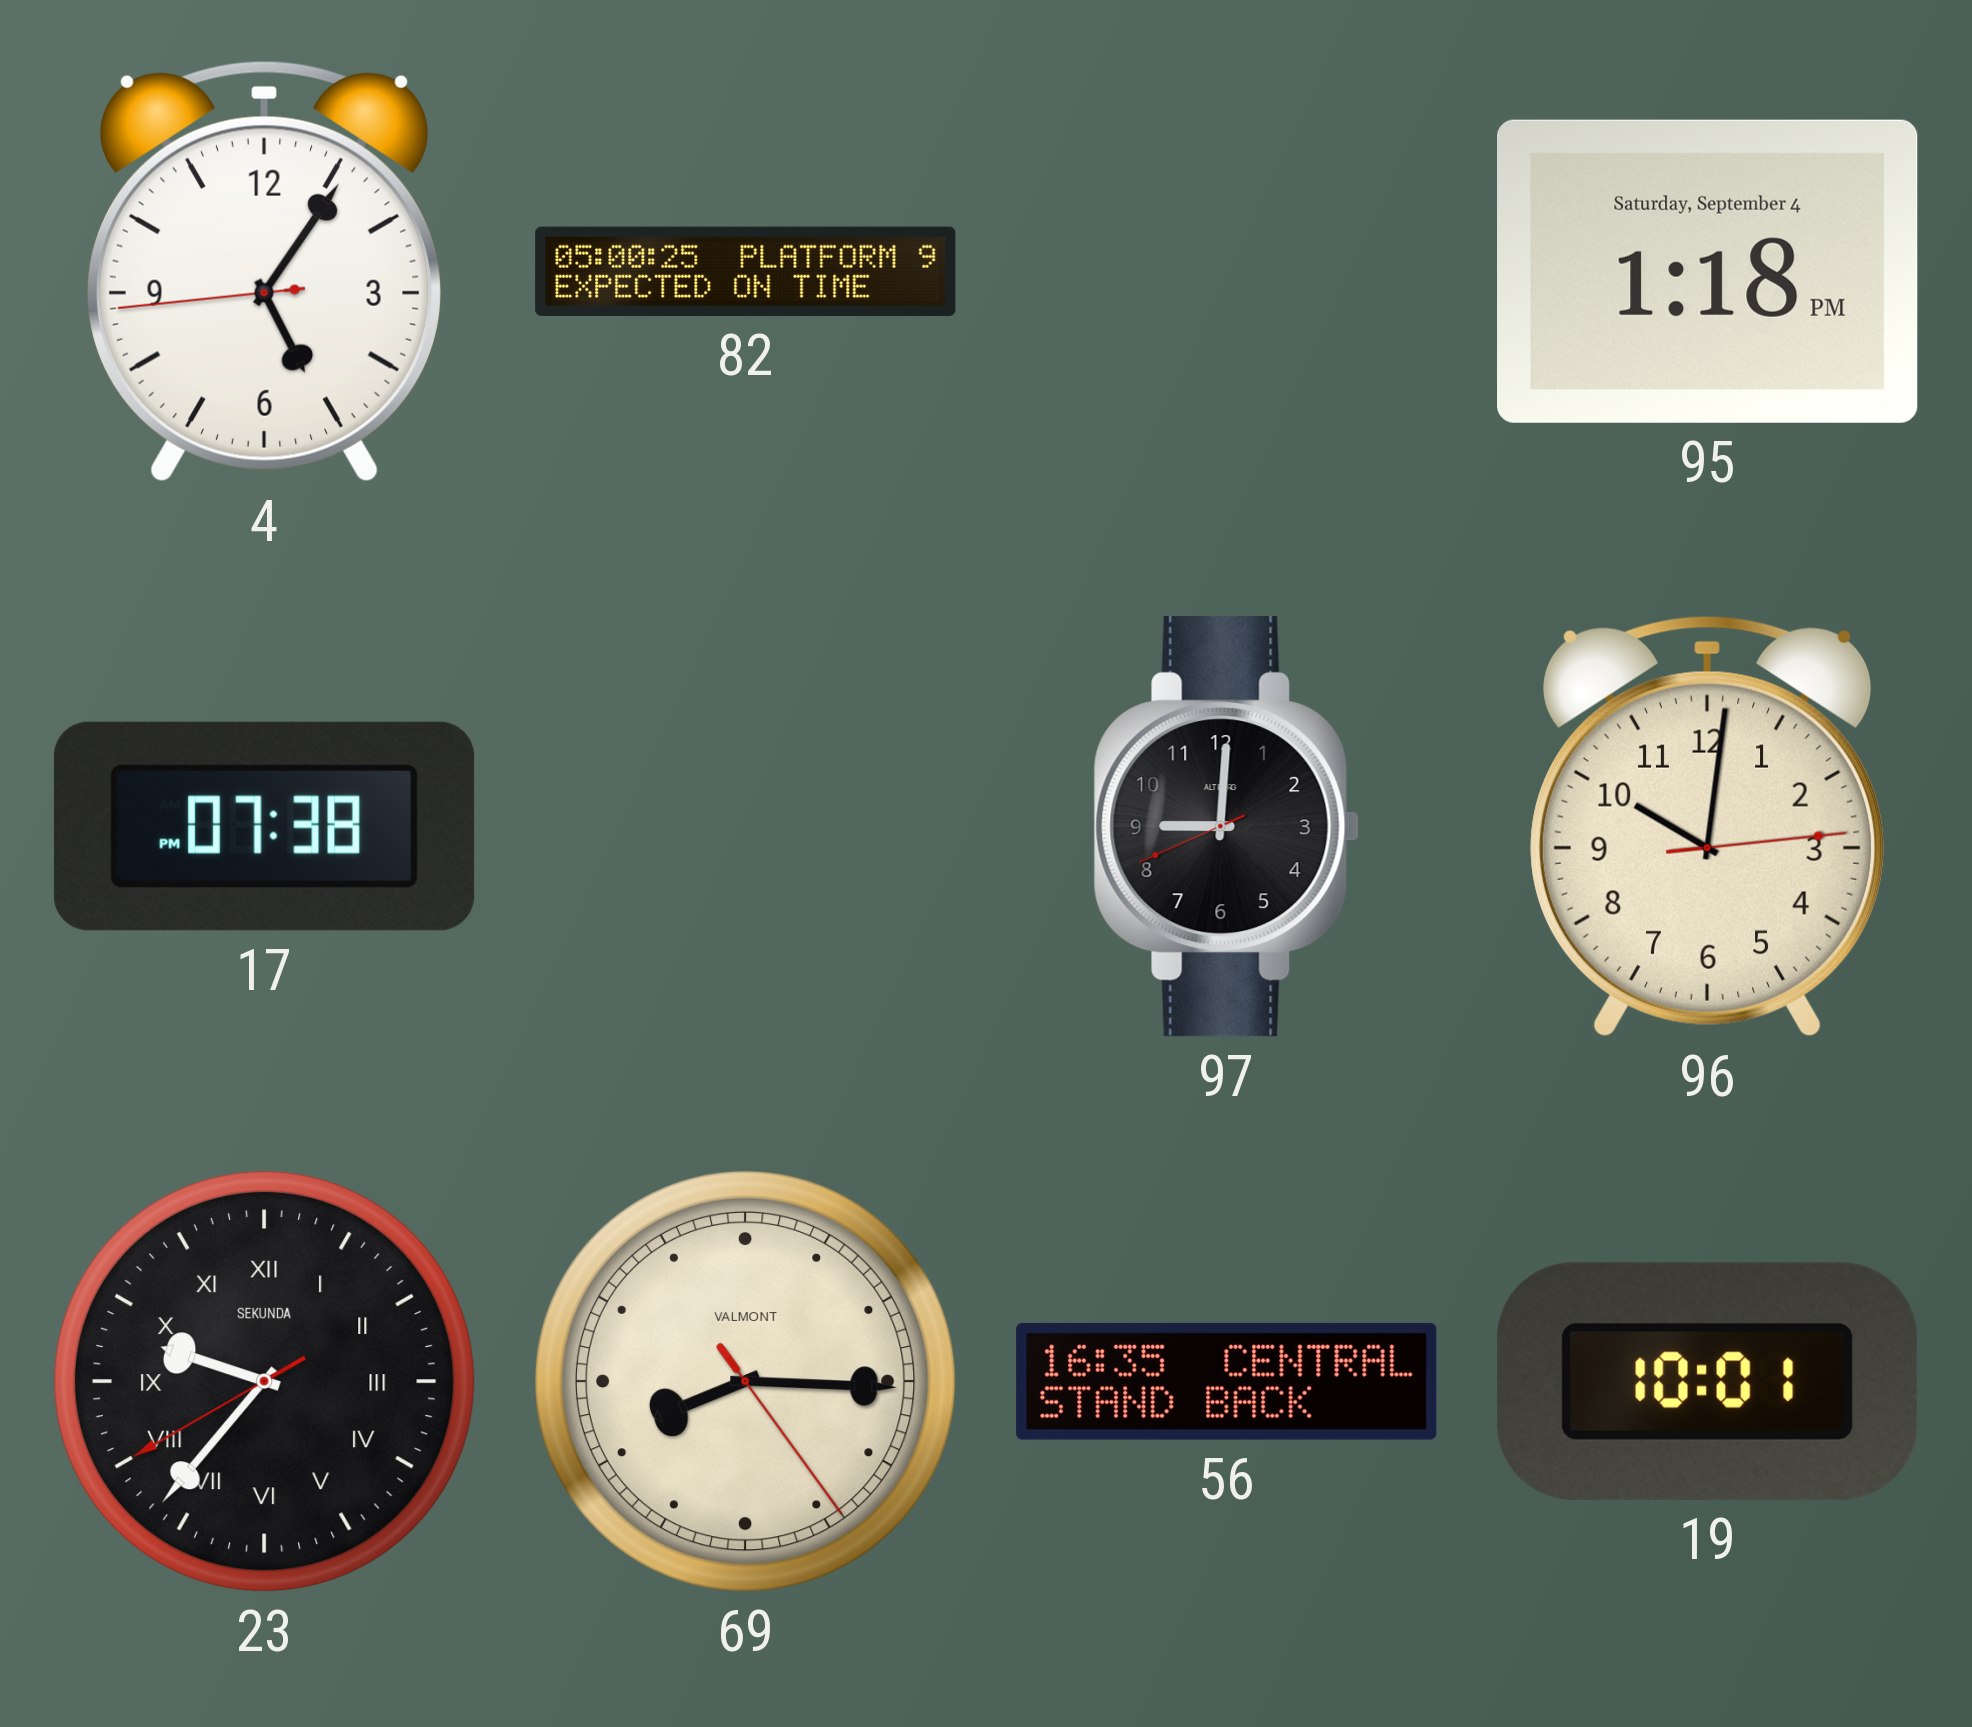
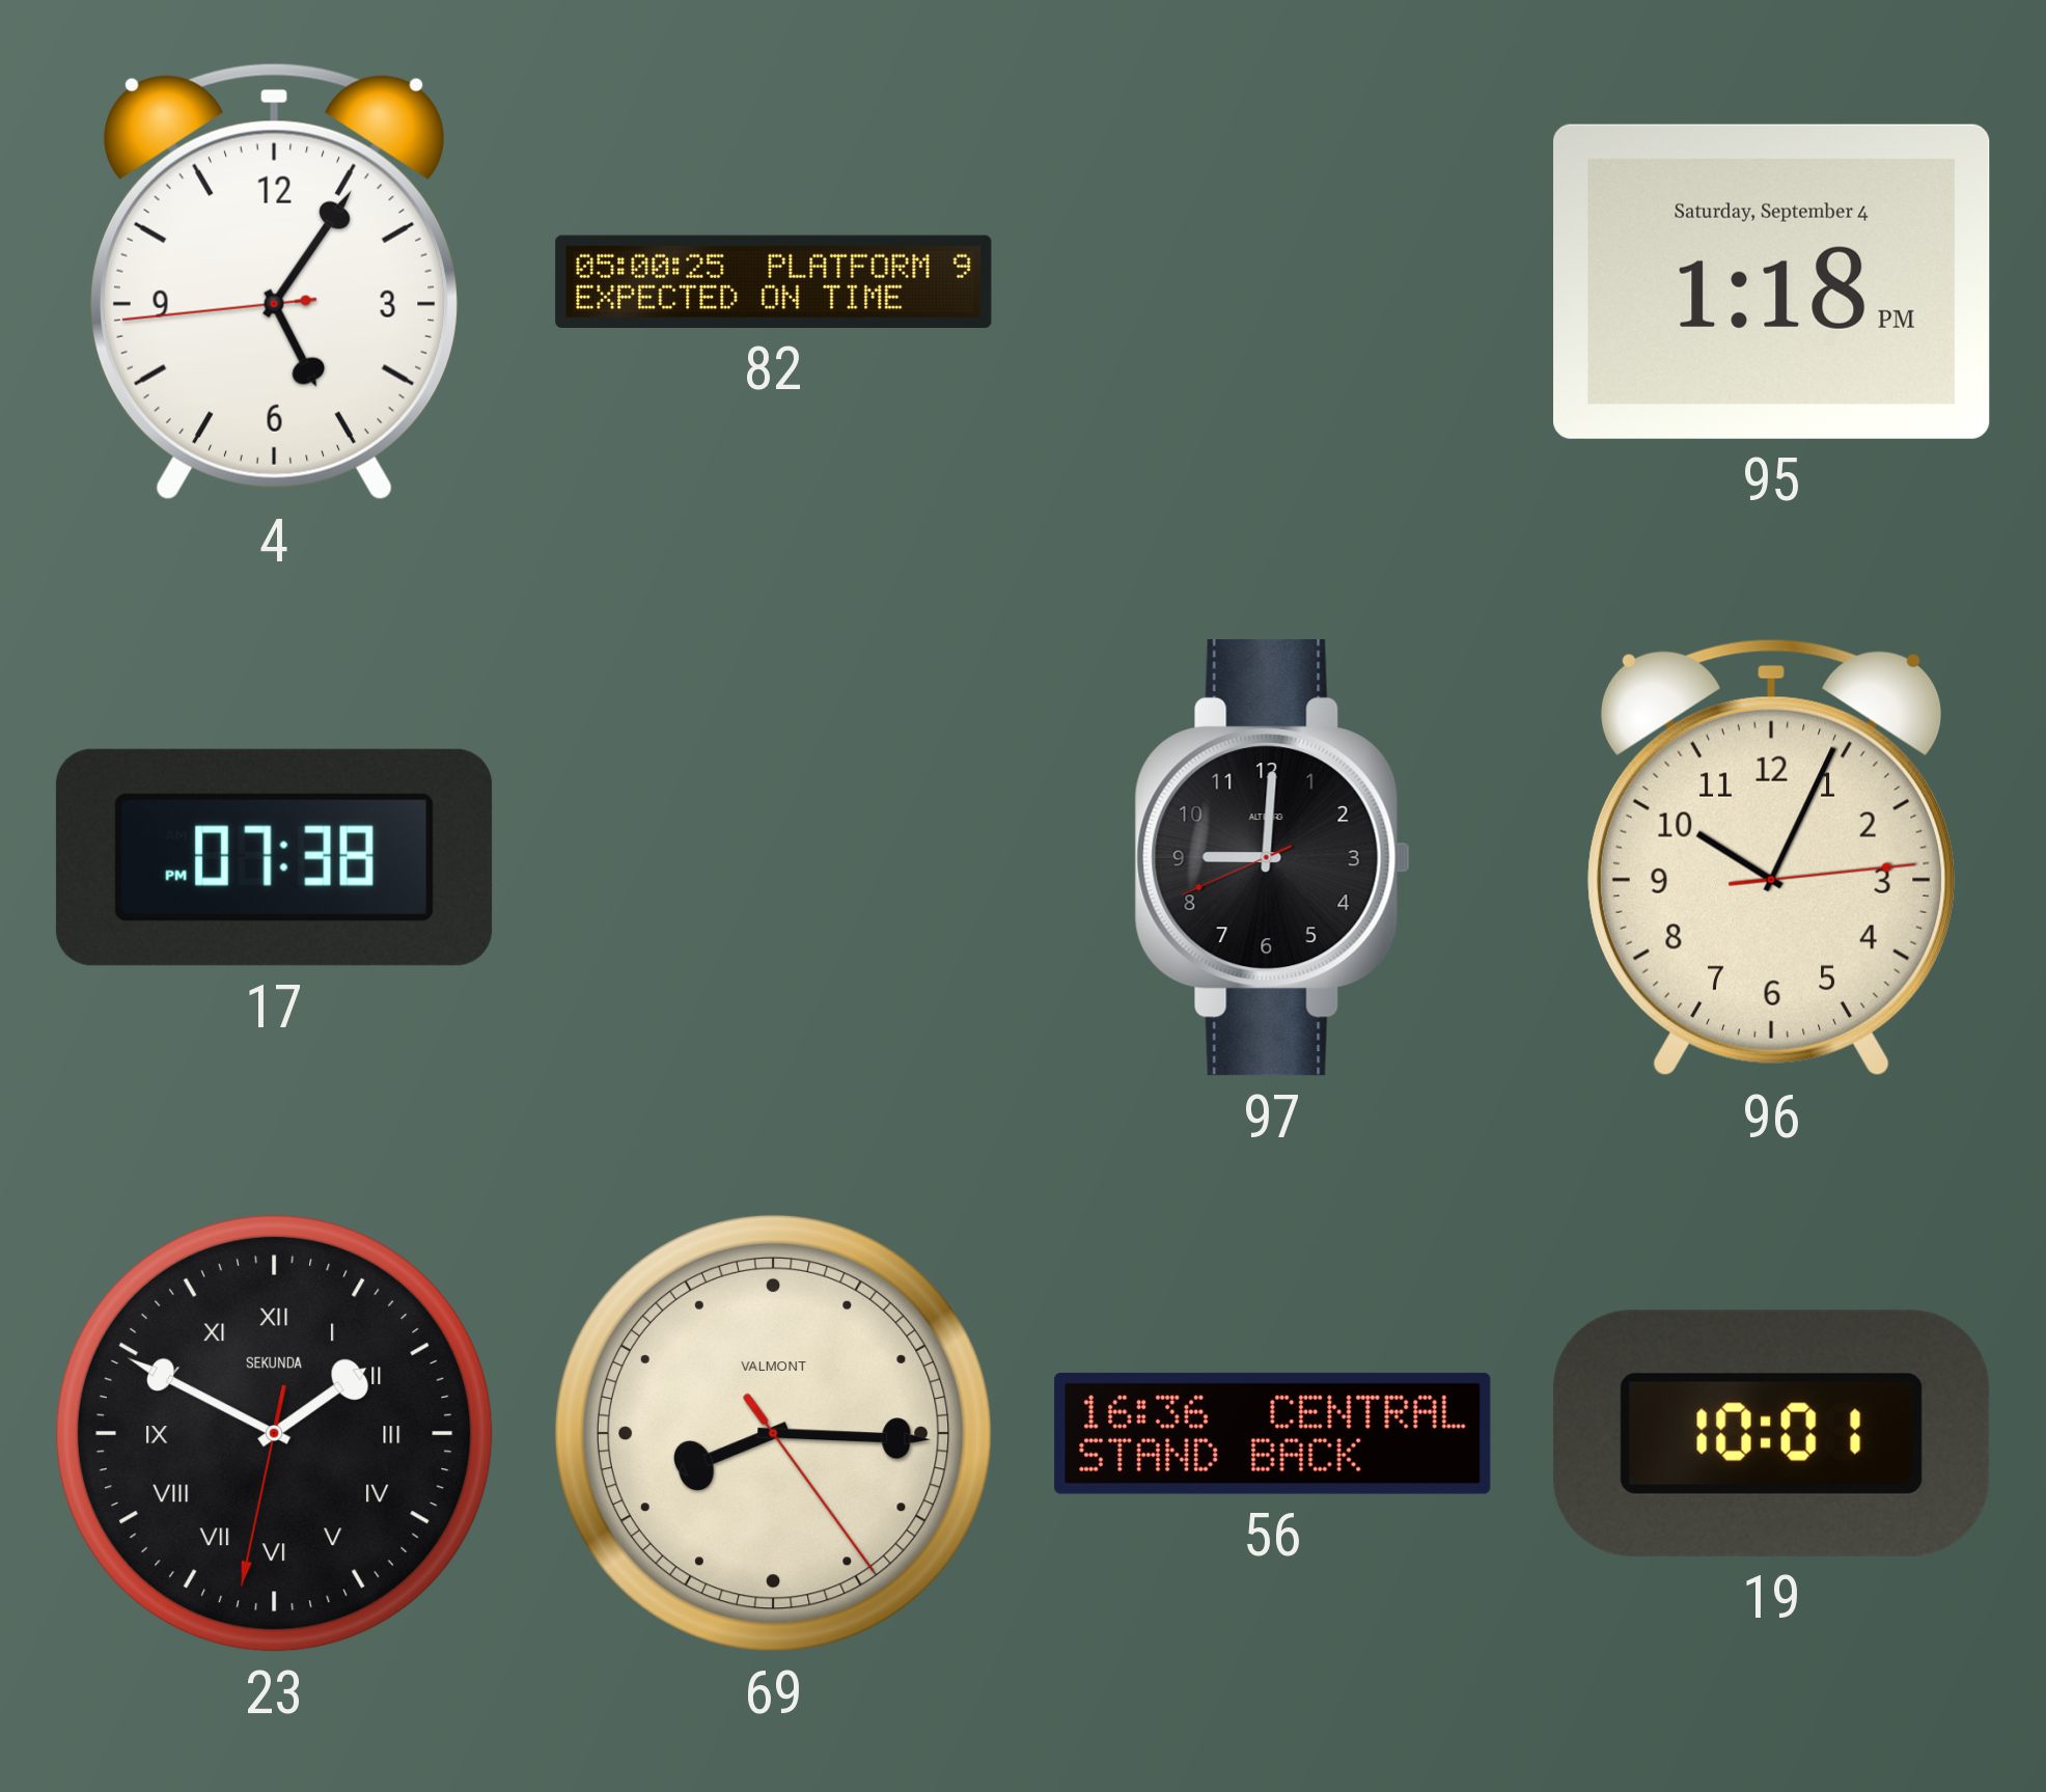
96: 10:01 -> 10:04
23: 9:36 -> 1:49
56: 16:35 -> 16:36
